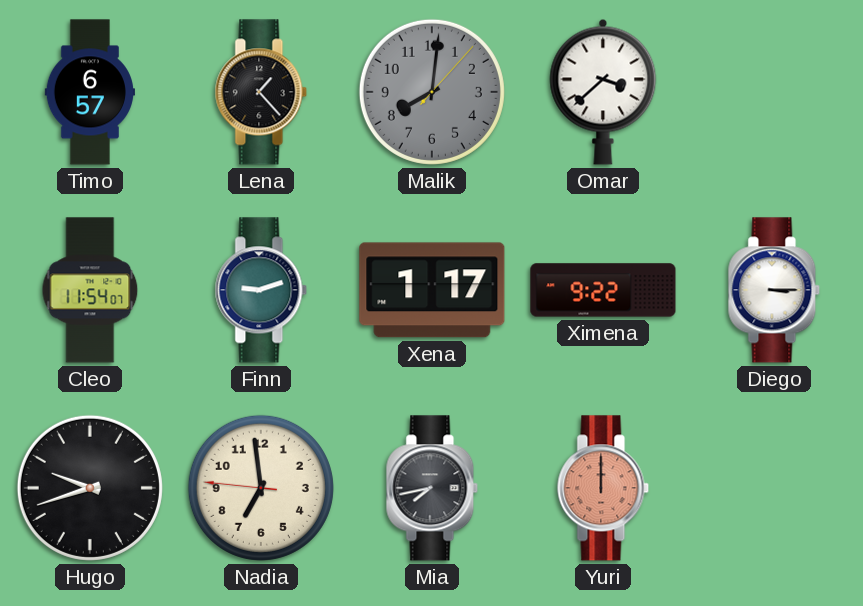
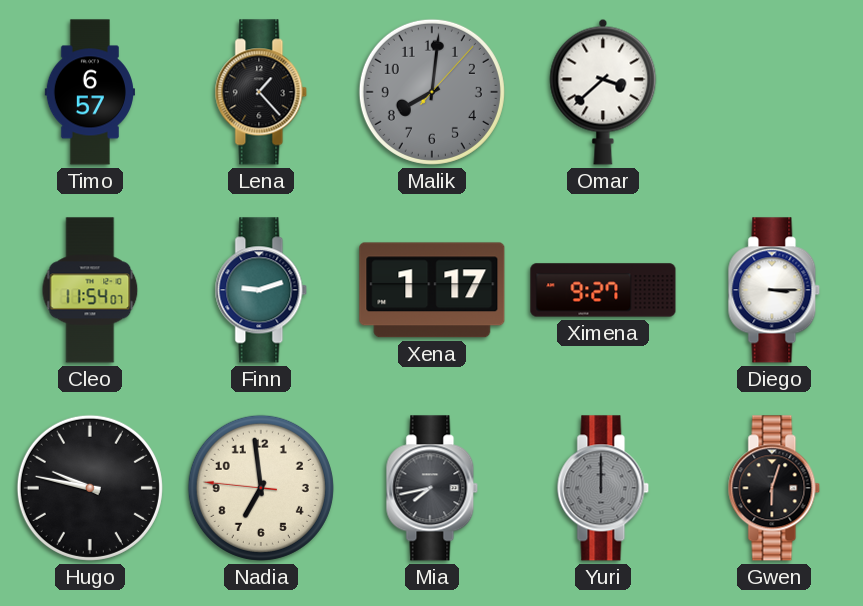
Ximena: 9:22 -> 9:27
Hugo: 9:42 -> 9:47
Yuri dial: salmon -> grey
Gwen: none -> 6:03
